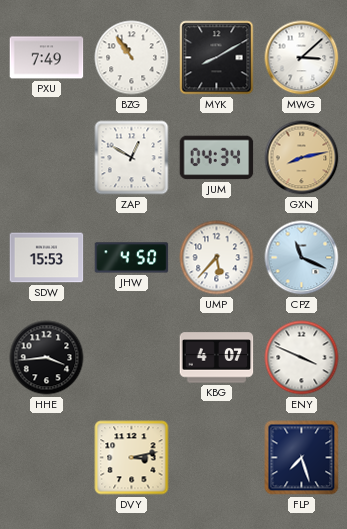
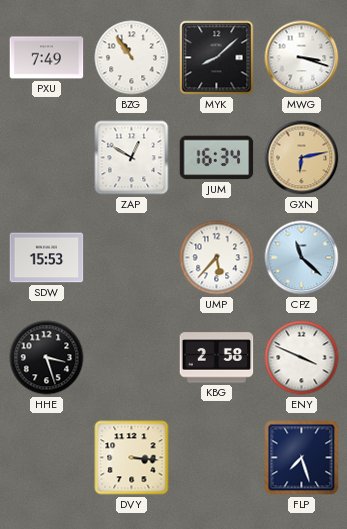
MYK: 8:10 -> 8:08
MWG: 3:08 -> 3:18
JUM: 04:34 -> 16:34
GXN: 8:13 -> 6:13
JHW: 4:50 -> none
CPZ: 11:19 -> 11:22
HHE: 3:44 -> 3:27
KBG: 4:07 -> 2:58
DVY: 3:13 -> 3:16
